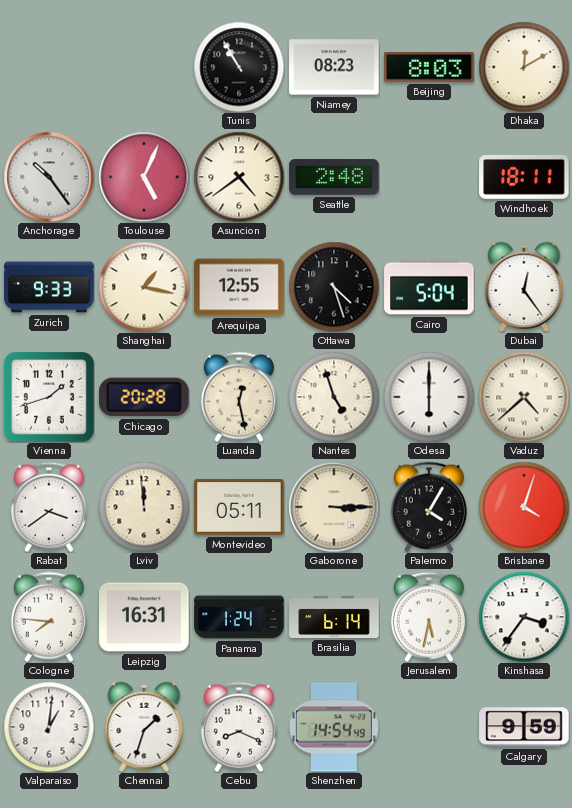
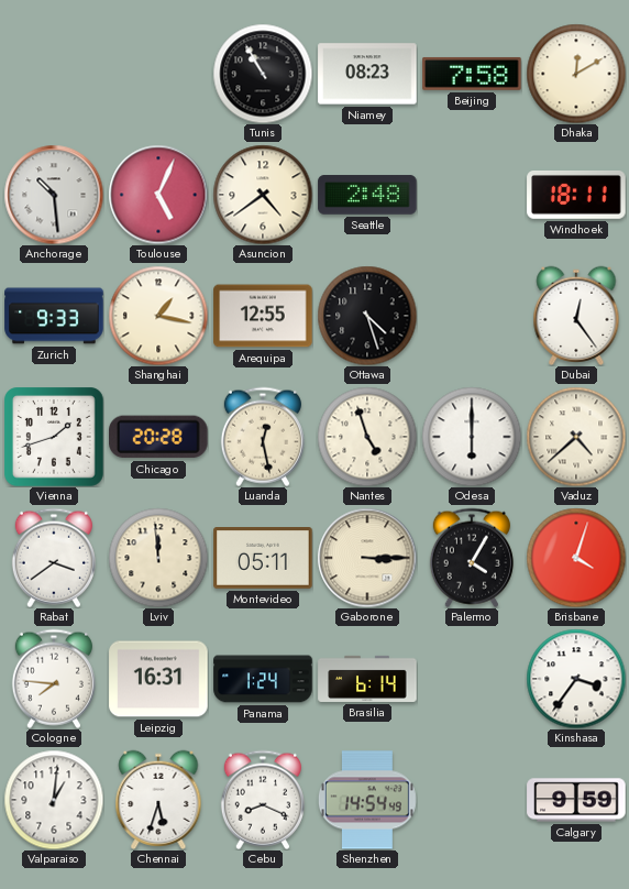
Beijing: 8:03 -> 7:58
Anchorage: 10:24 -> 10:29
Cairo: 5:04 -> none
Jerusalem: 5:32 -> none
Chennai: 1:33 -> 5:33
